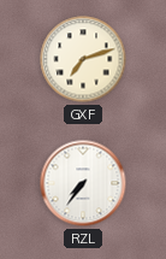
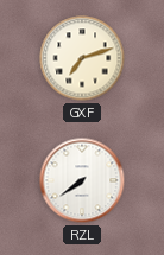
RZL: 7:36 -> 7:39
